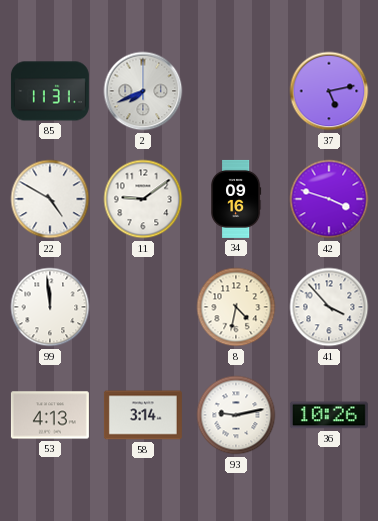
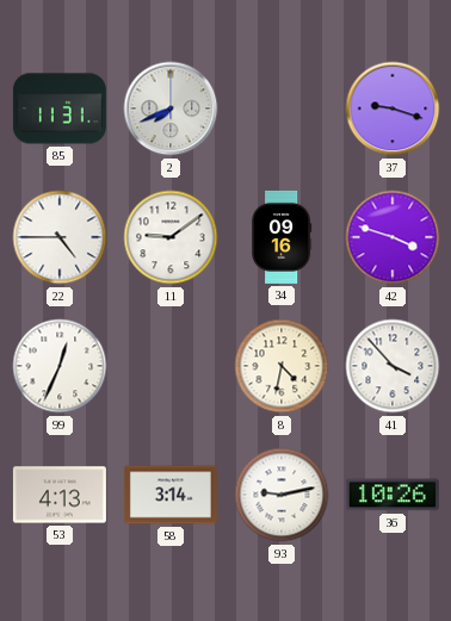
37: 5:13 -> 9:18
22: 4:50 -> 4:45
99: 11:59 -> 12:34
